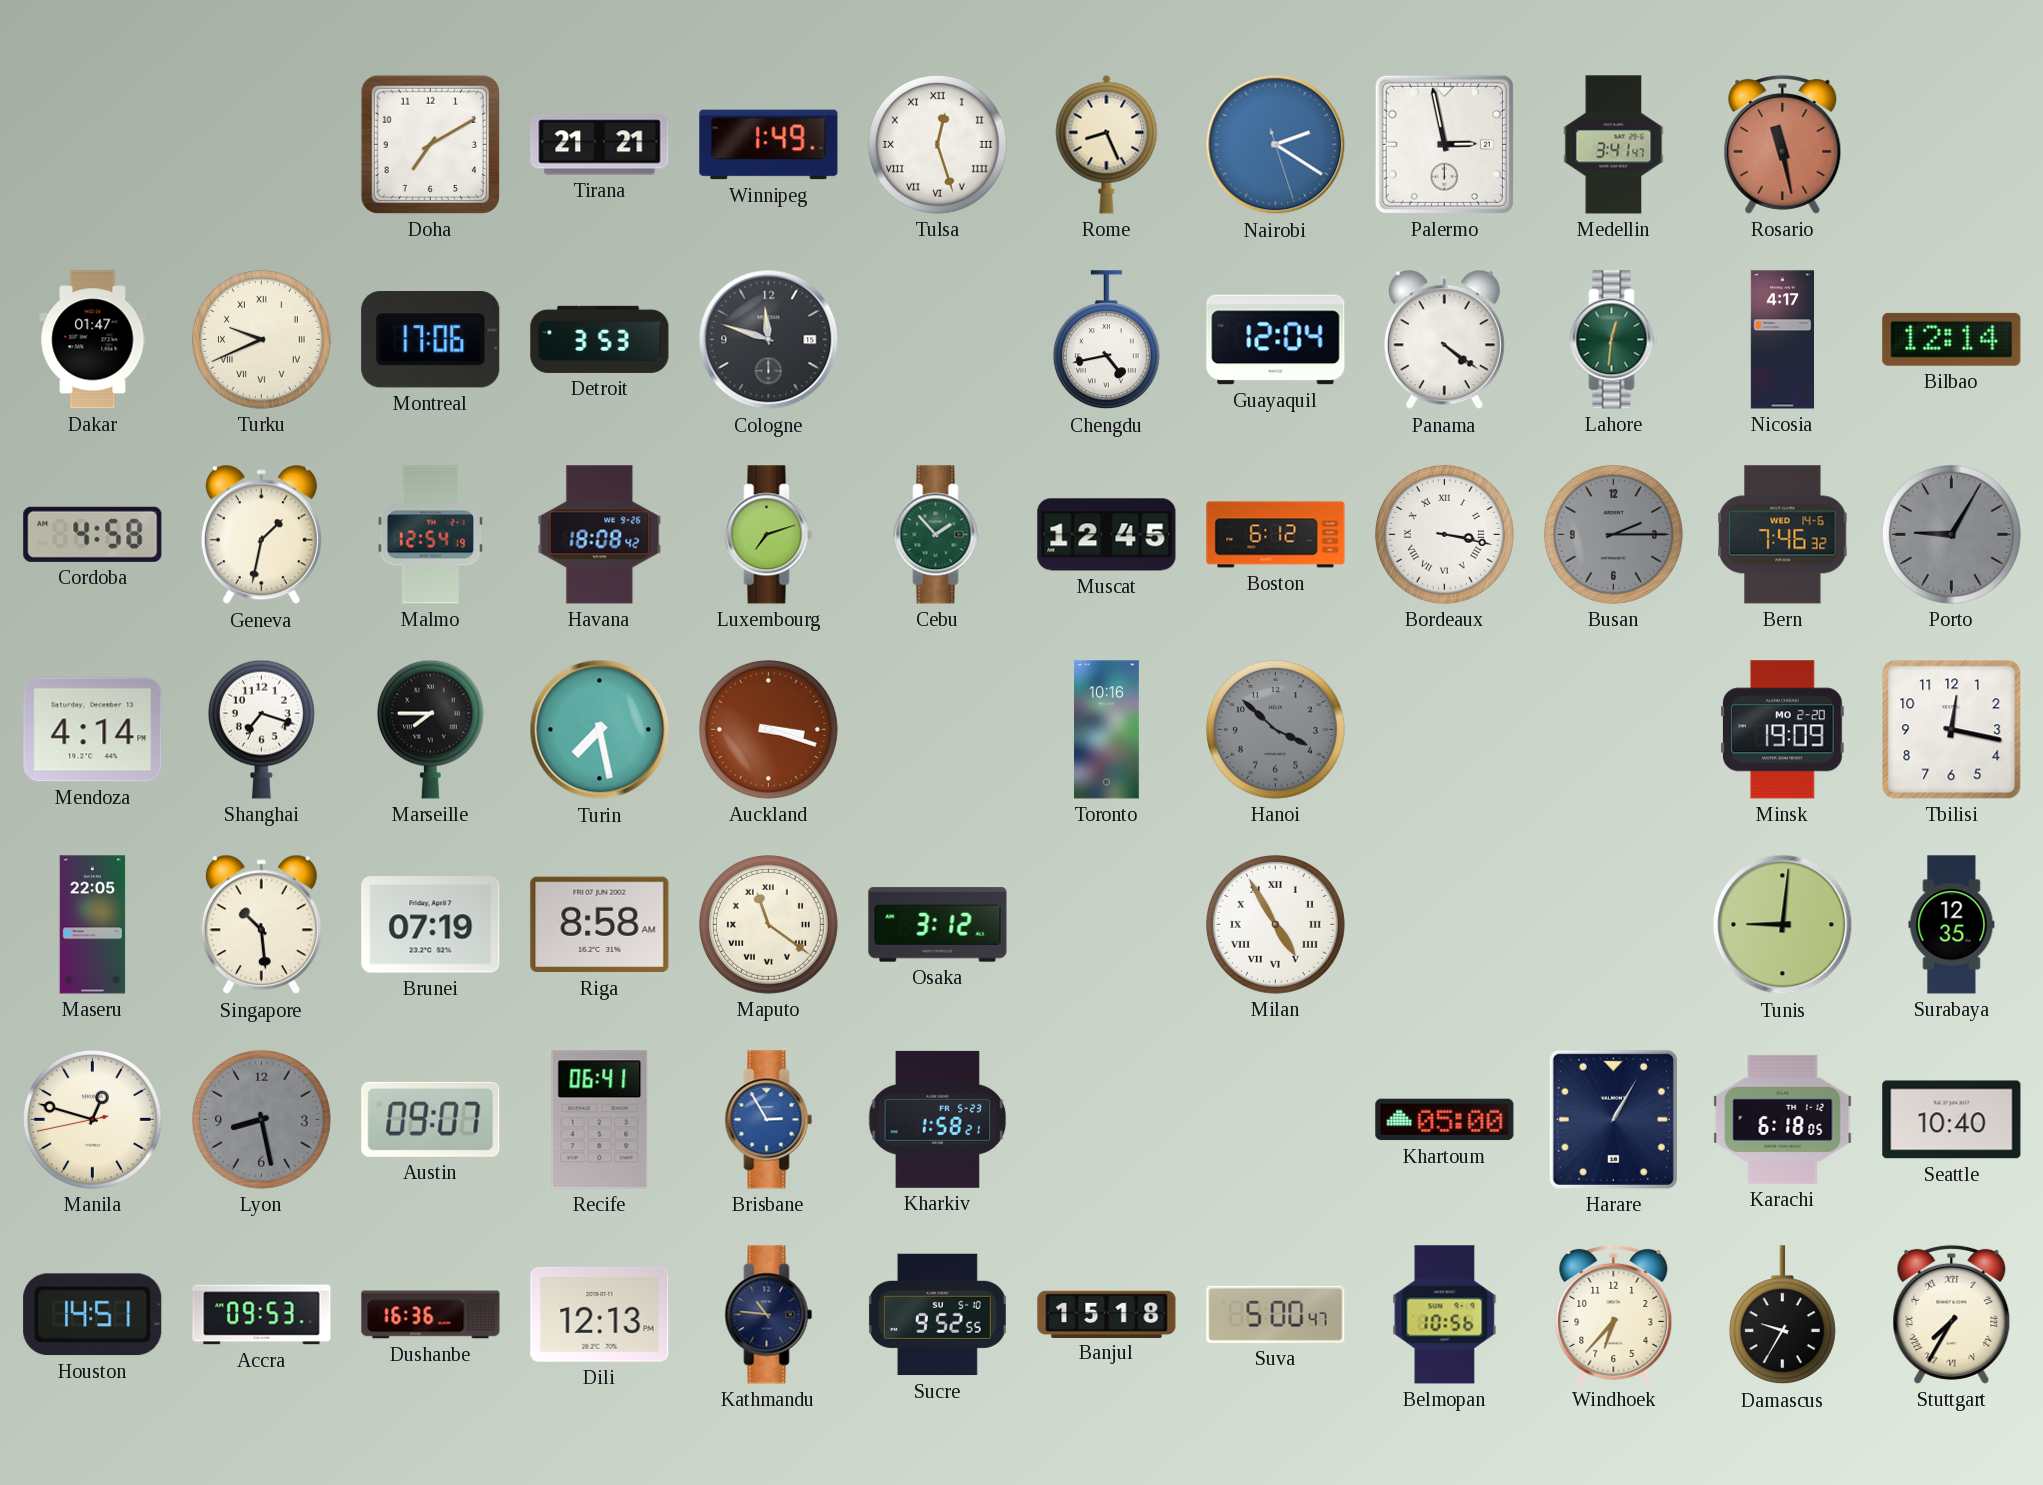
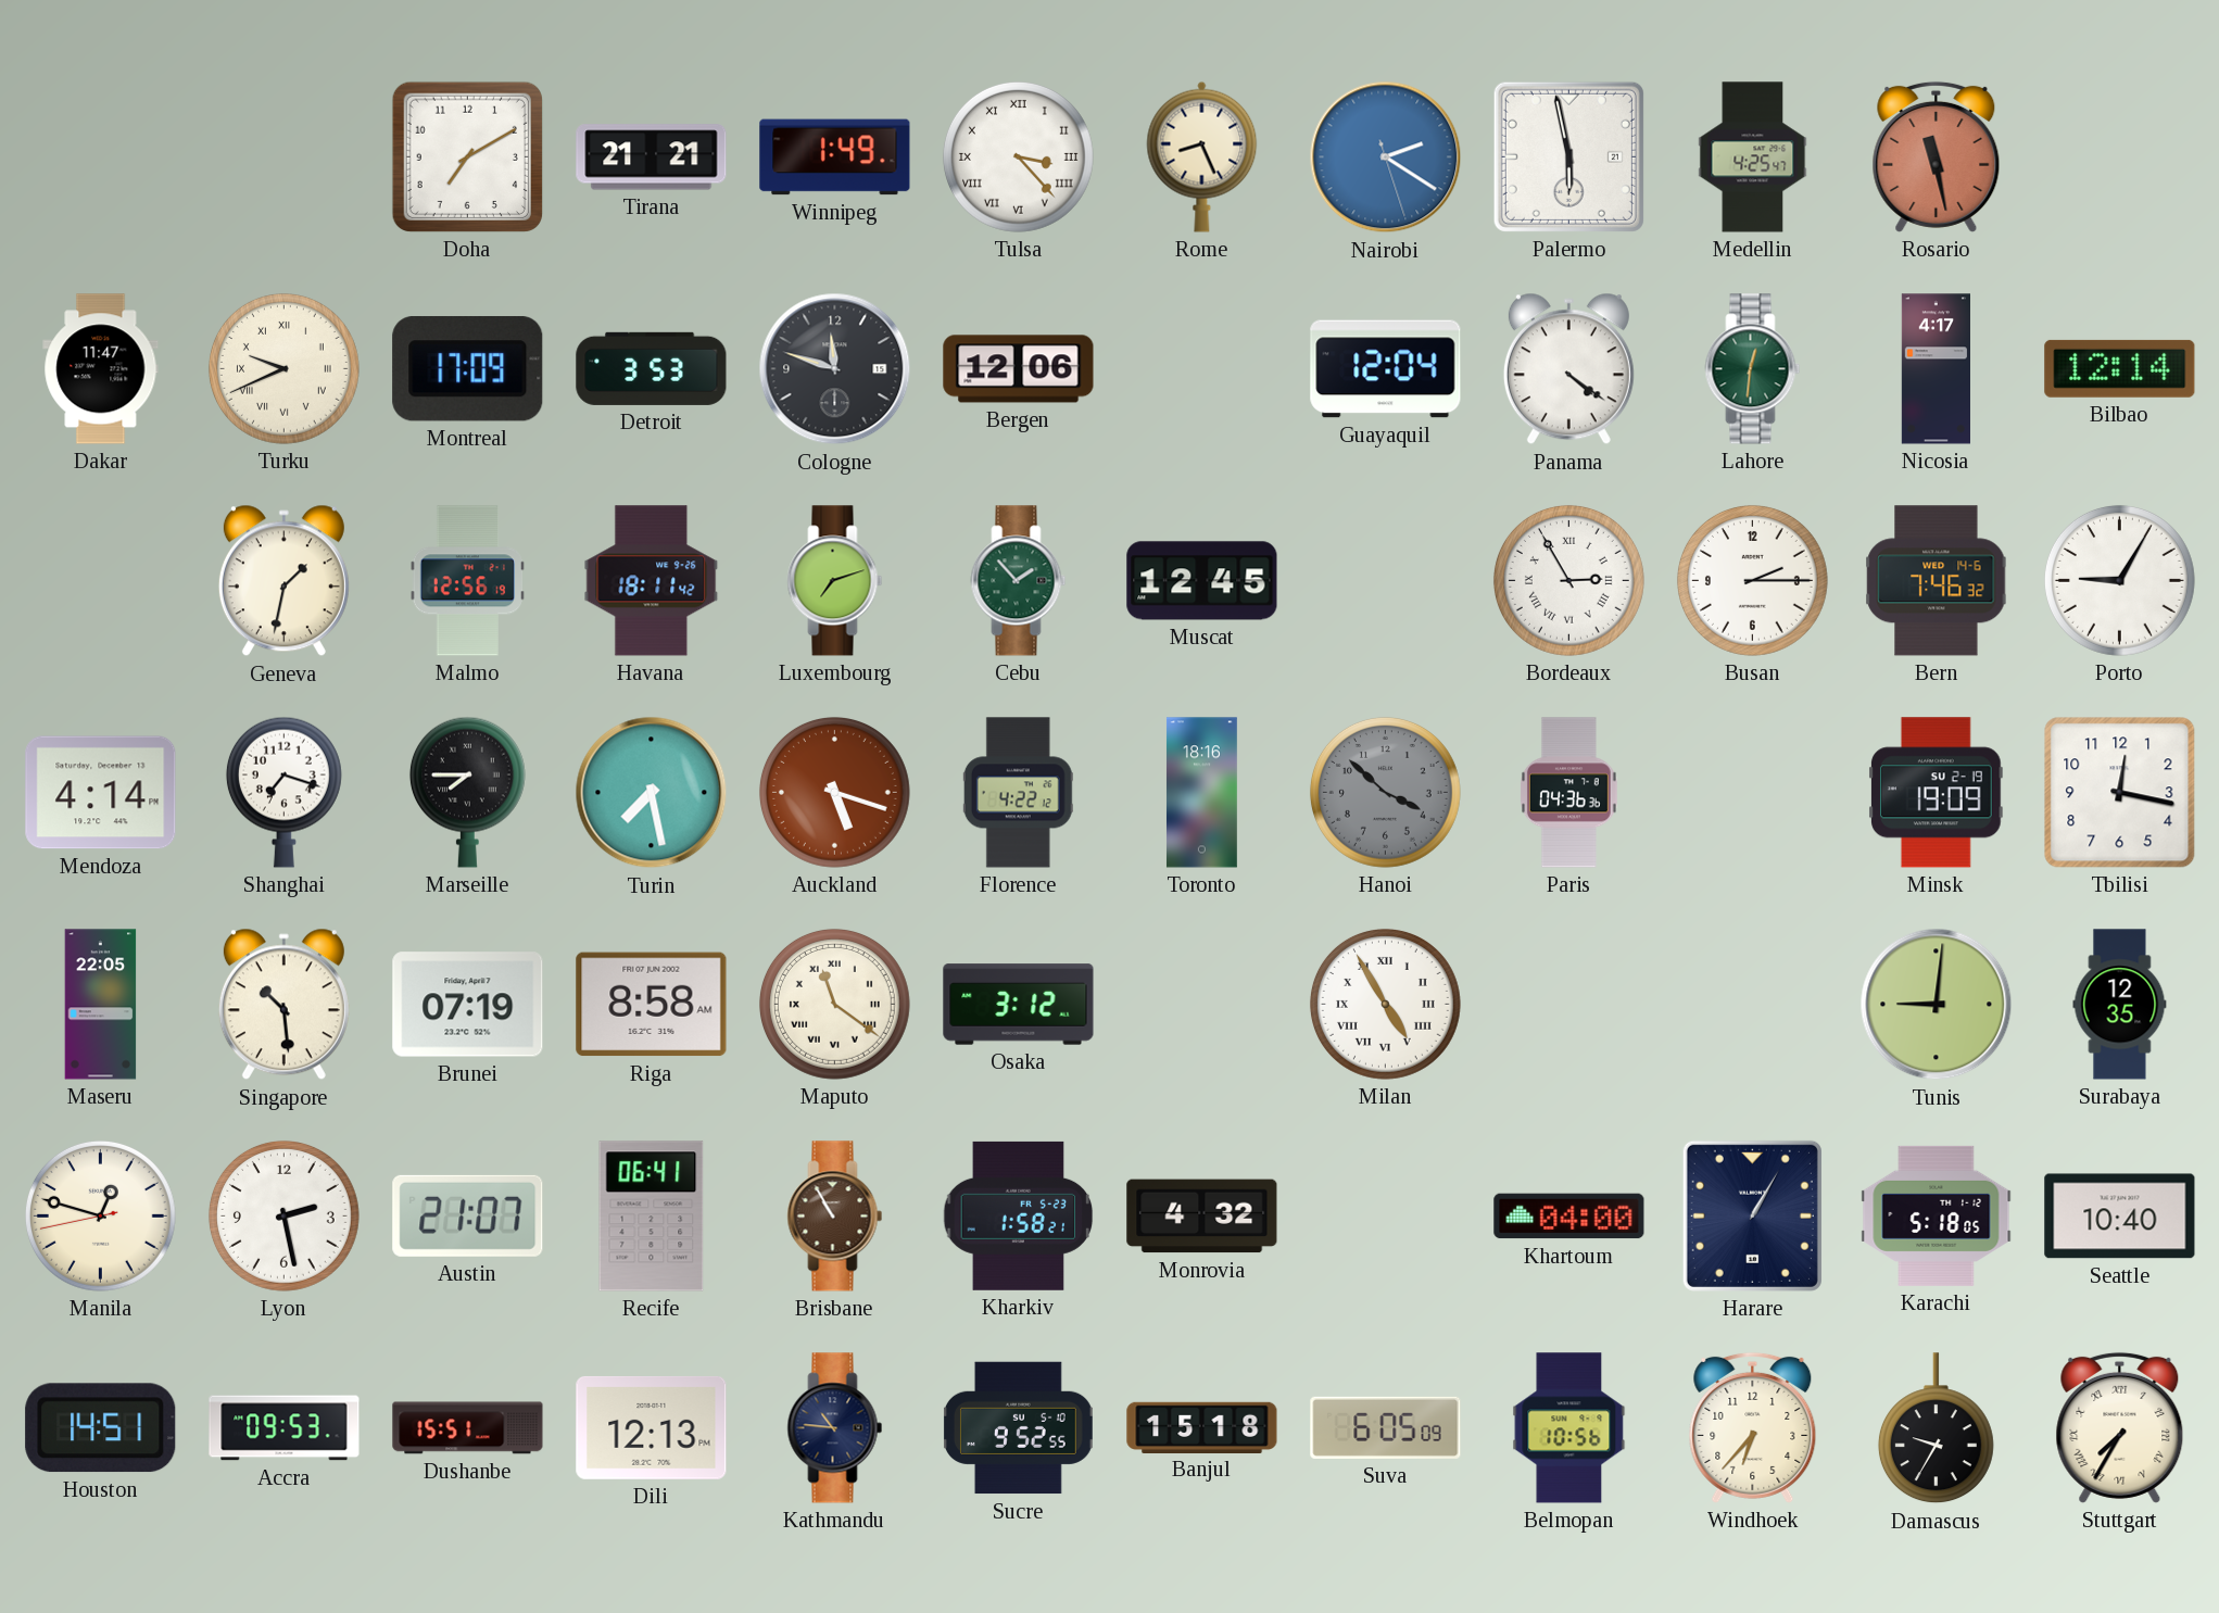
Tulsa: 12:27 -> 3:23
Palermo: 2:58 -> 5:58
Medellin: 3:41 -> 4:25
Dakar: 01:47 -> 11:47
Montreal: 17:06 -> 17:09
Bergen: none -> 12:06
Chengdu: 4:43 -> none
Cordoba: 4:58 -> none
Malmo: 12:54 -> 12:56
Havana: 18:08 -> 18:11
Boston: 6:12 -> none
Bordeaux: 3:17 -> 2:55
Busan dial: grey -> white
Porto dial: grey -> white
Auckland: 3:18 -> 5:18
Florence: none -> 4:22
Toronto: 10:16 -> 18:16
Paris: none -> 04:36
Minsk date: MO 2-20 -> SU 2-19
Lyon: 8:28 -> 2:28
Lyon dial: grey -> white
Austin: 09:07 -> 21:07
Brisbane: 2:55 -> 10:55
Brisbane dial: blue -> brown
Monrovia: none -> 4:32
Khartoum: 05:00 -> 04:00
Karachi: 6:18 -> 5:18
Dushanbe: 16:36 -> 15:51
Suva: 5:00 -> 6:05
